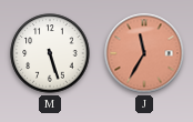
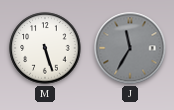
J dial: salmon -> grey
